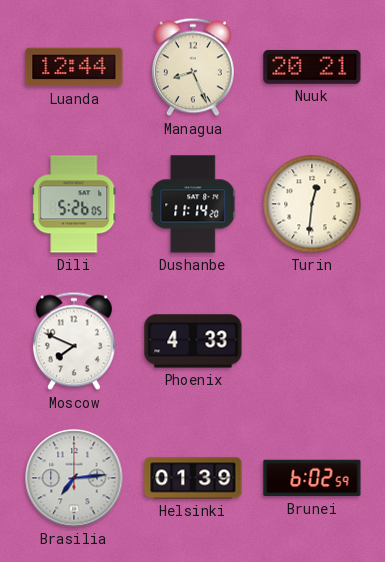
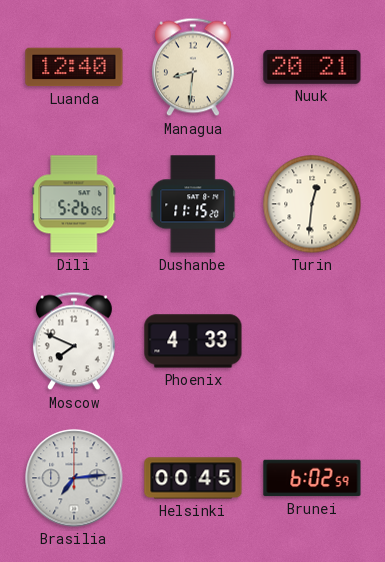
Luanda: 12:44 -> 12:40
Managua: 8:26 -> 8:31
Dushanbe: 11:14 -> 11:15
Helsinki: 01:39 -> 00:45
